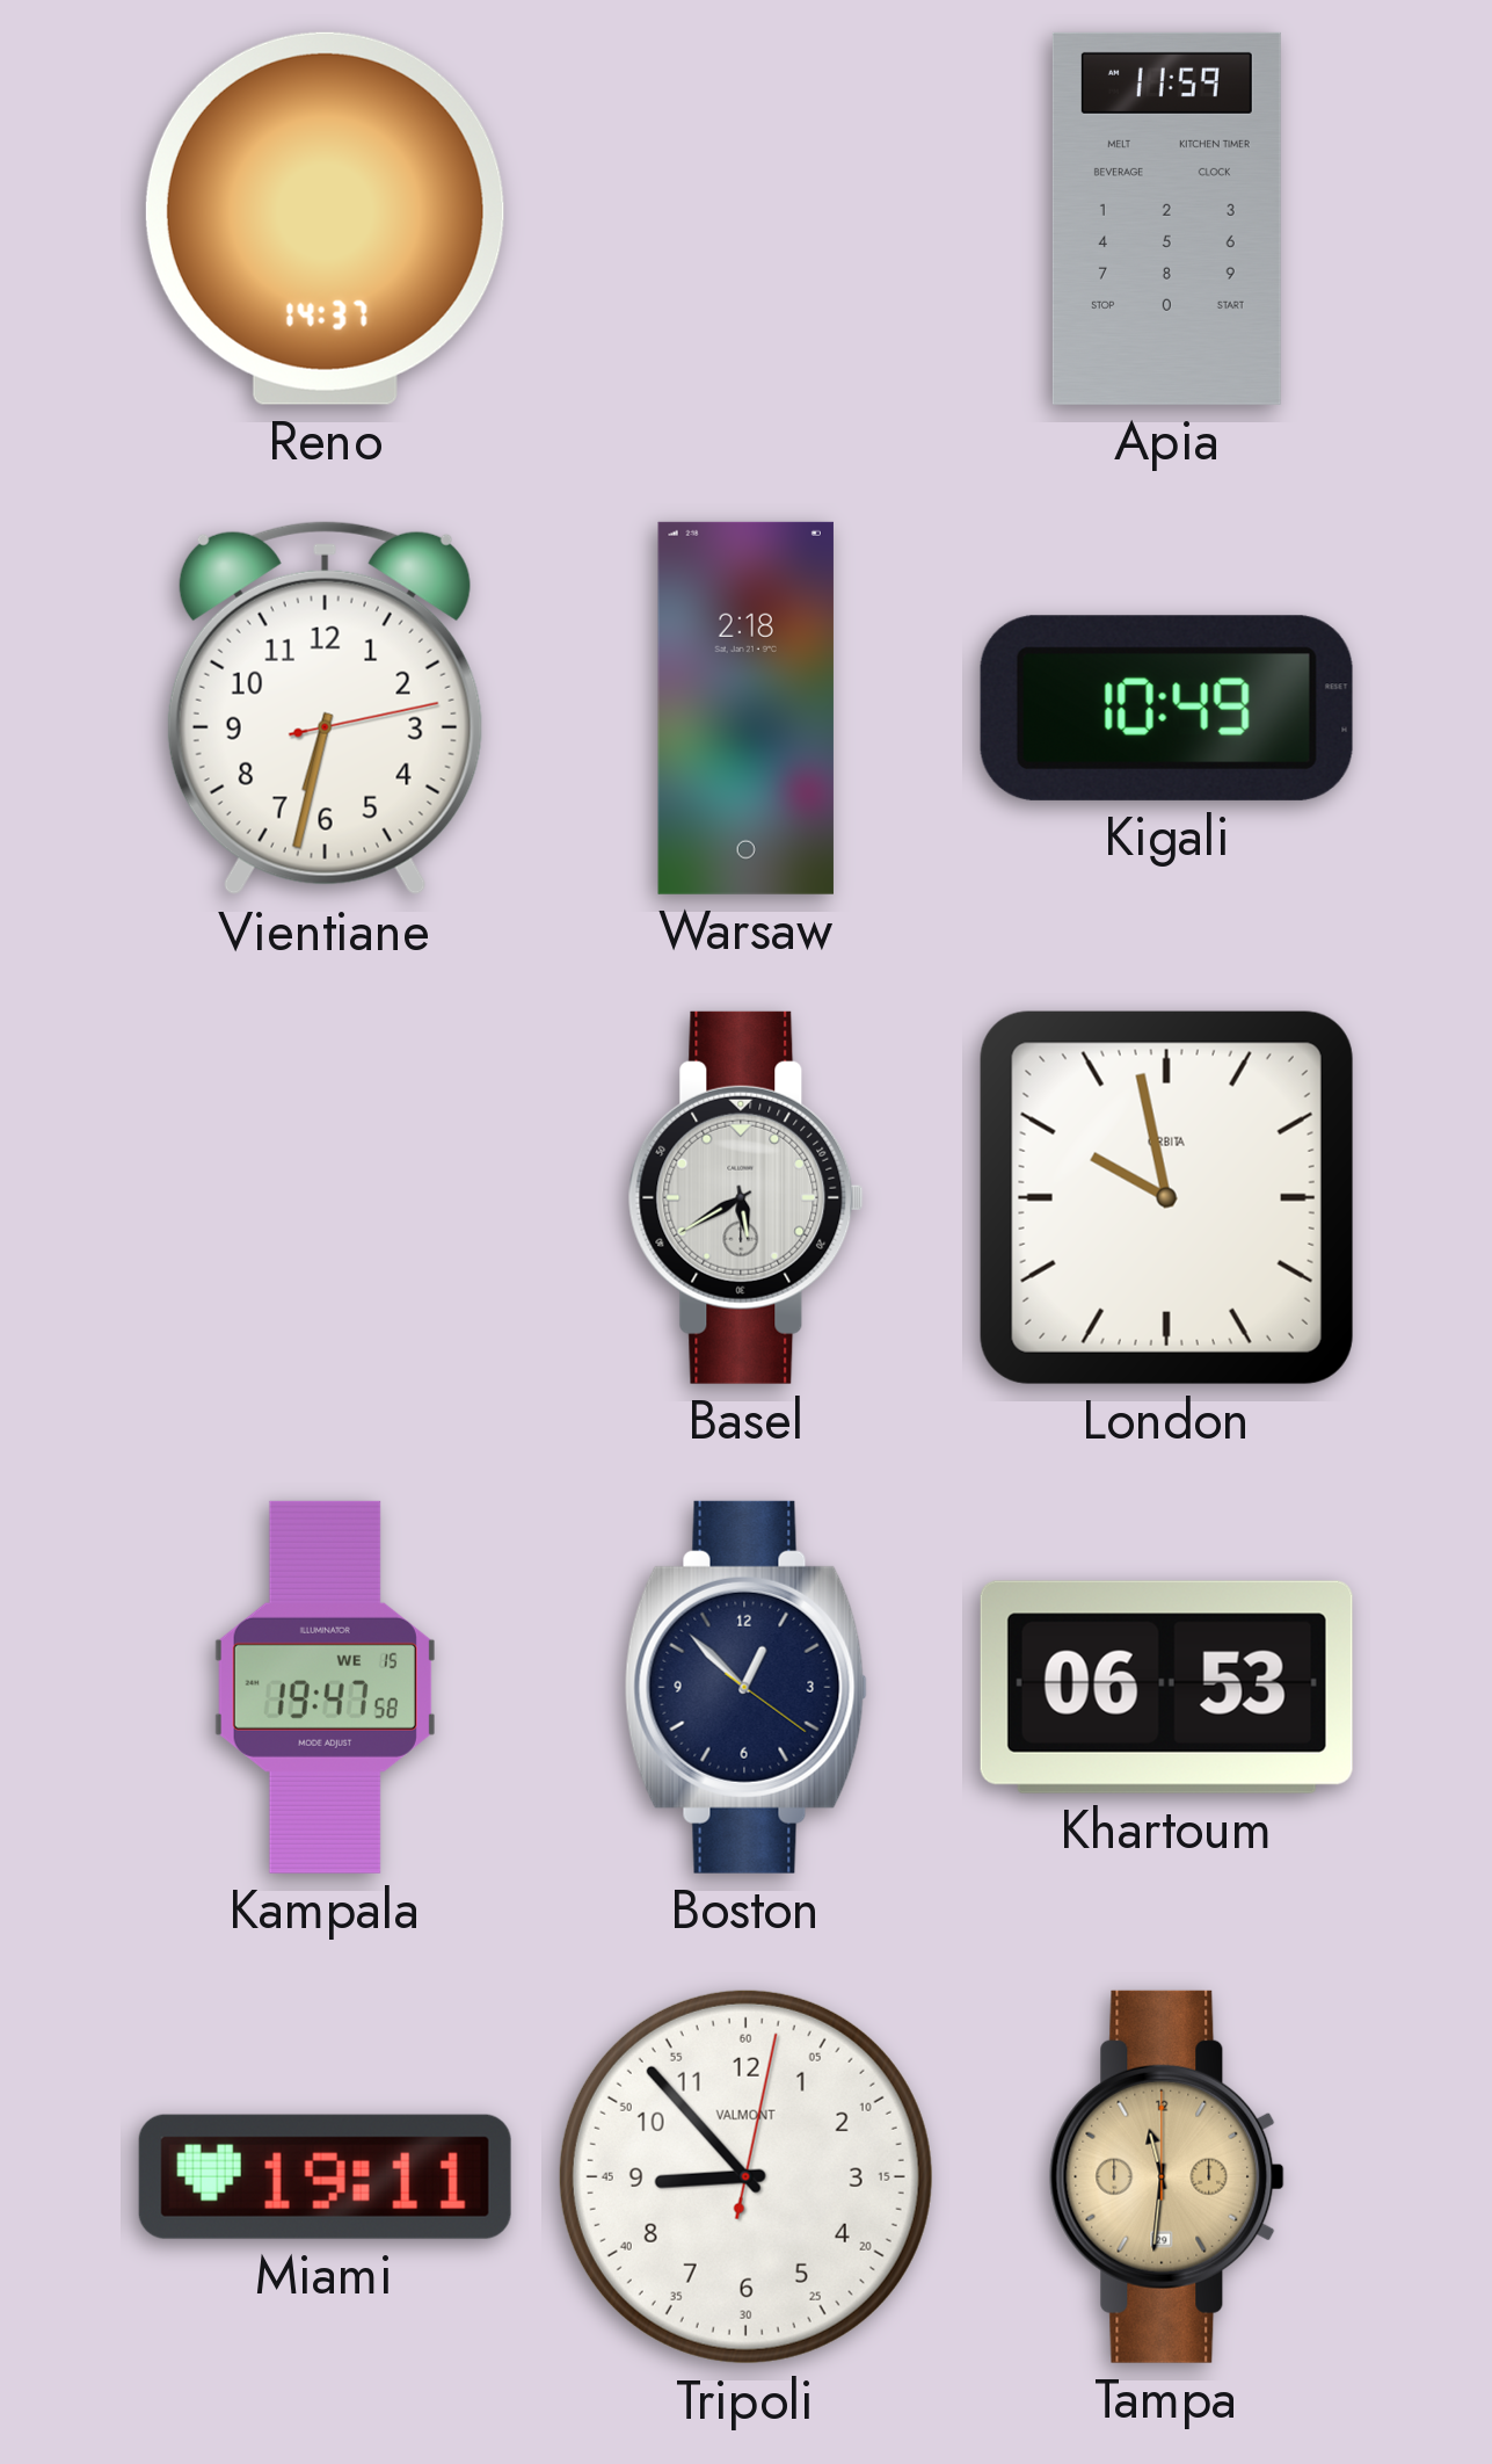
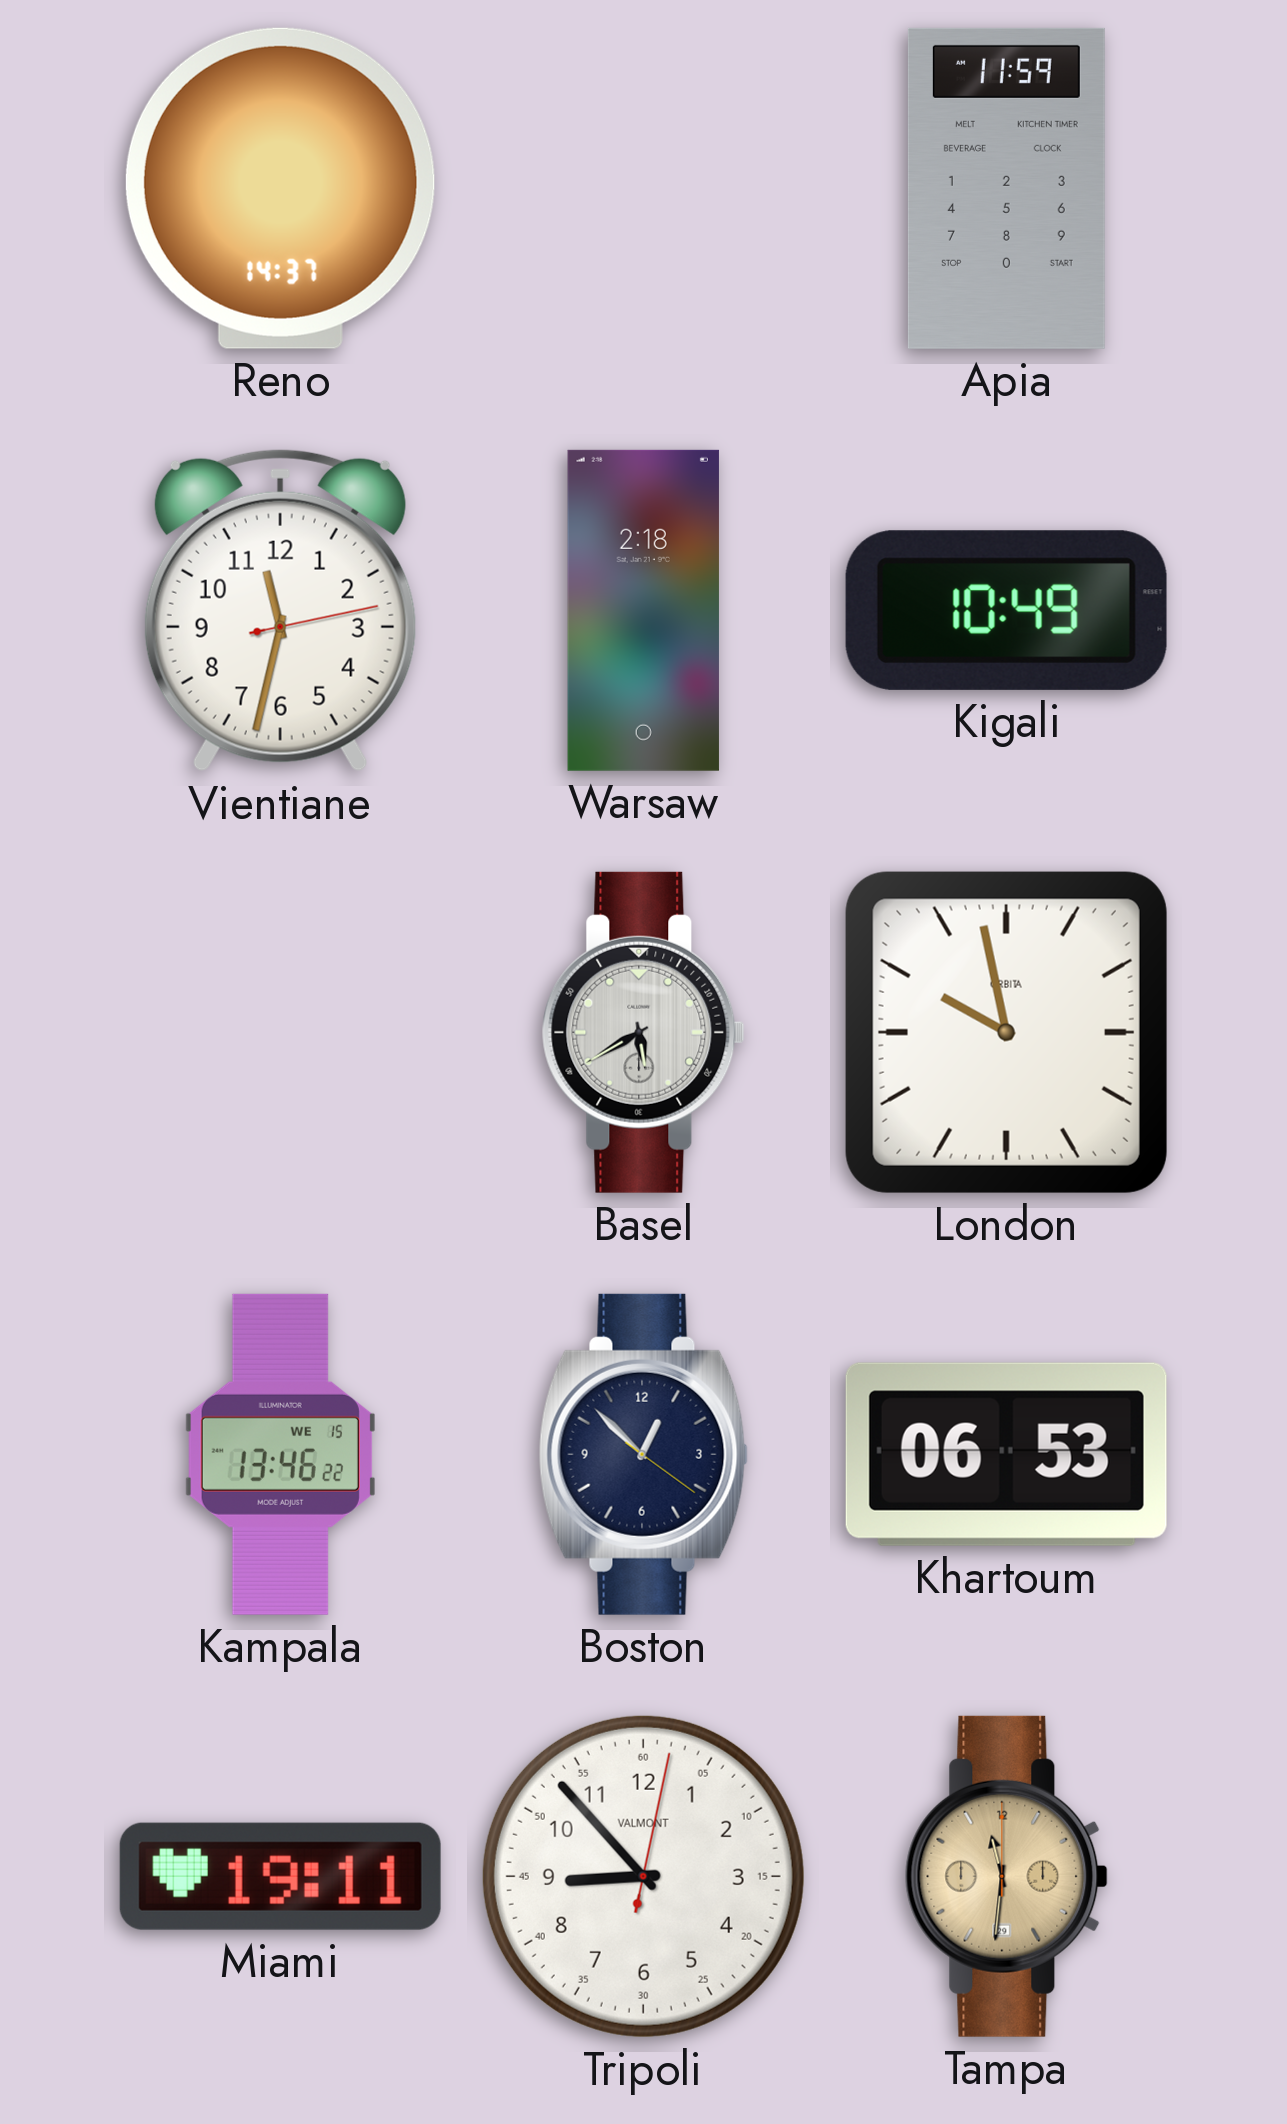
Vientiane: 6:32 -> 11:32
Kampala: 19:47 -> 13:46
